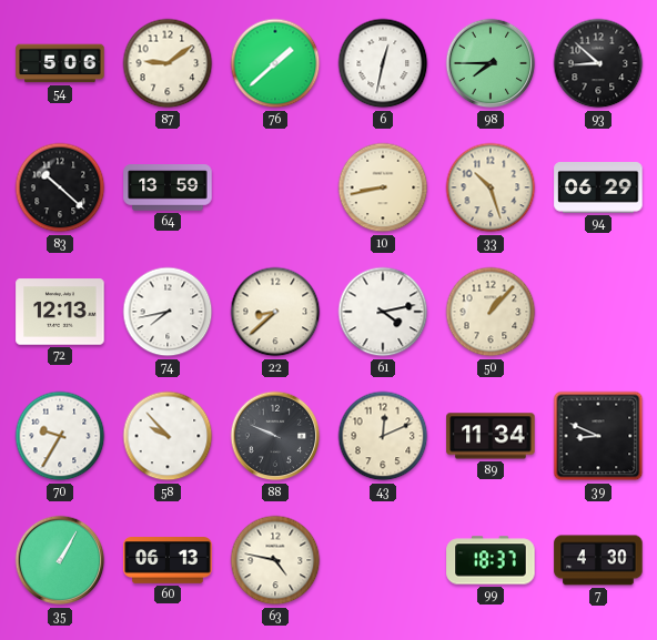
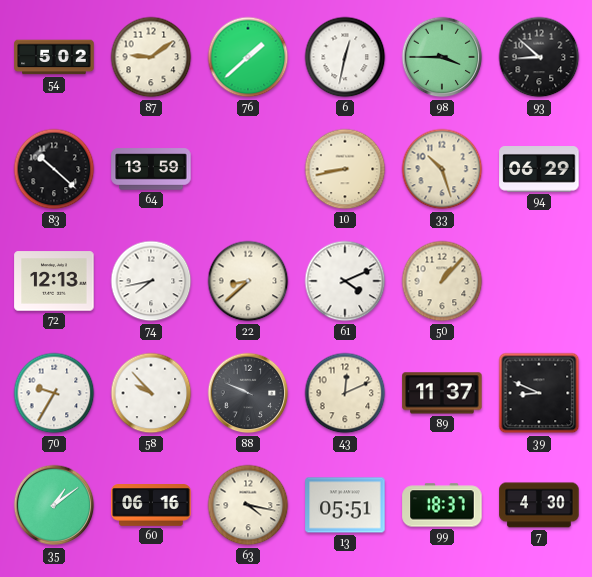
54: 5:06 -> 5:02
98: 7:45 -> 3:45
61: 4:13 -> 4:11
89: 11:34 -> 11:37
35: 1:05 -> 1:09
60: 06:13 -> 06:16
63: 4:47 -> 4:17
13: none -> 05:51
